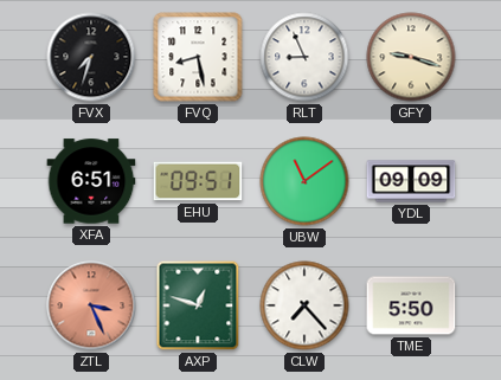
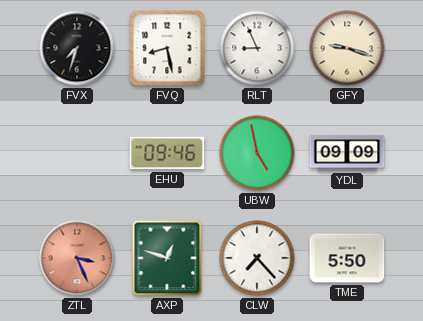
XFA: 6:51 -> none
EHU: 09:51 -> 09:46
UBW: 11:09 -> 4:58
